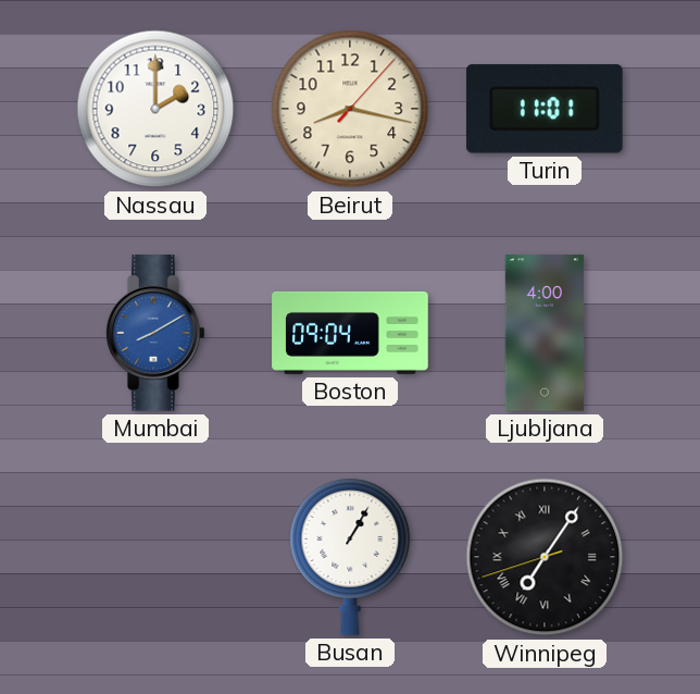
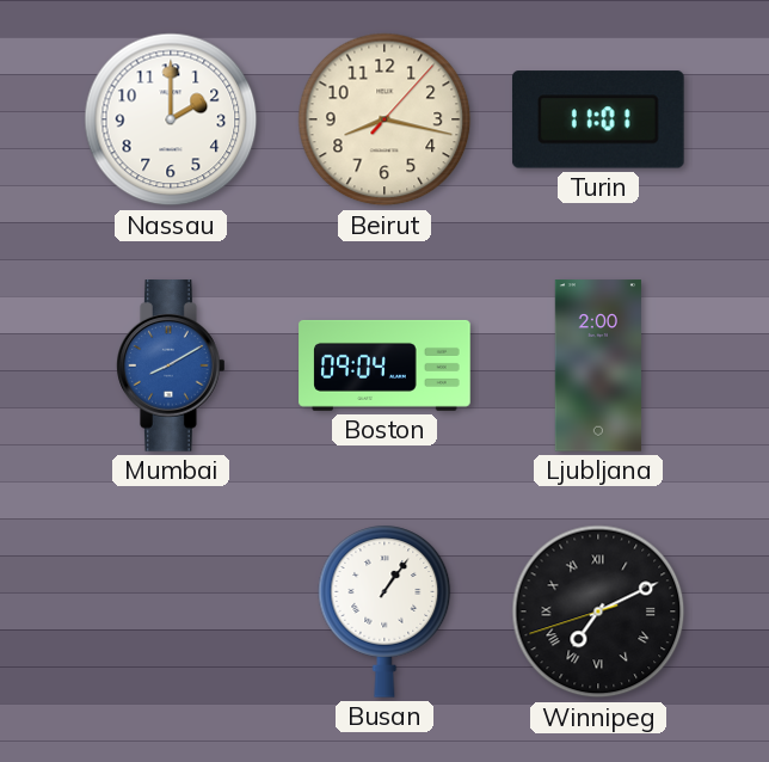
Ljubljana: 4:00 -> 2:00
Busan: 1:05 -> 1:06
Winnipeg: 7:05 -> 7:10
